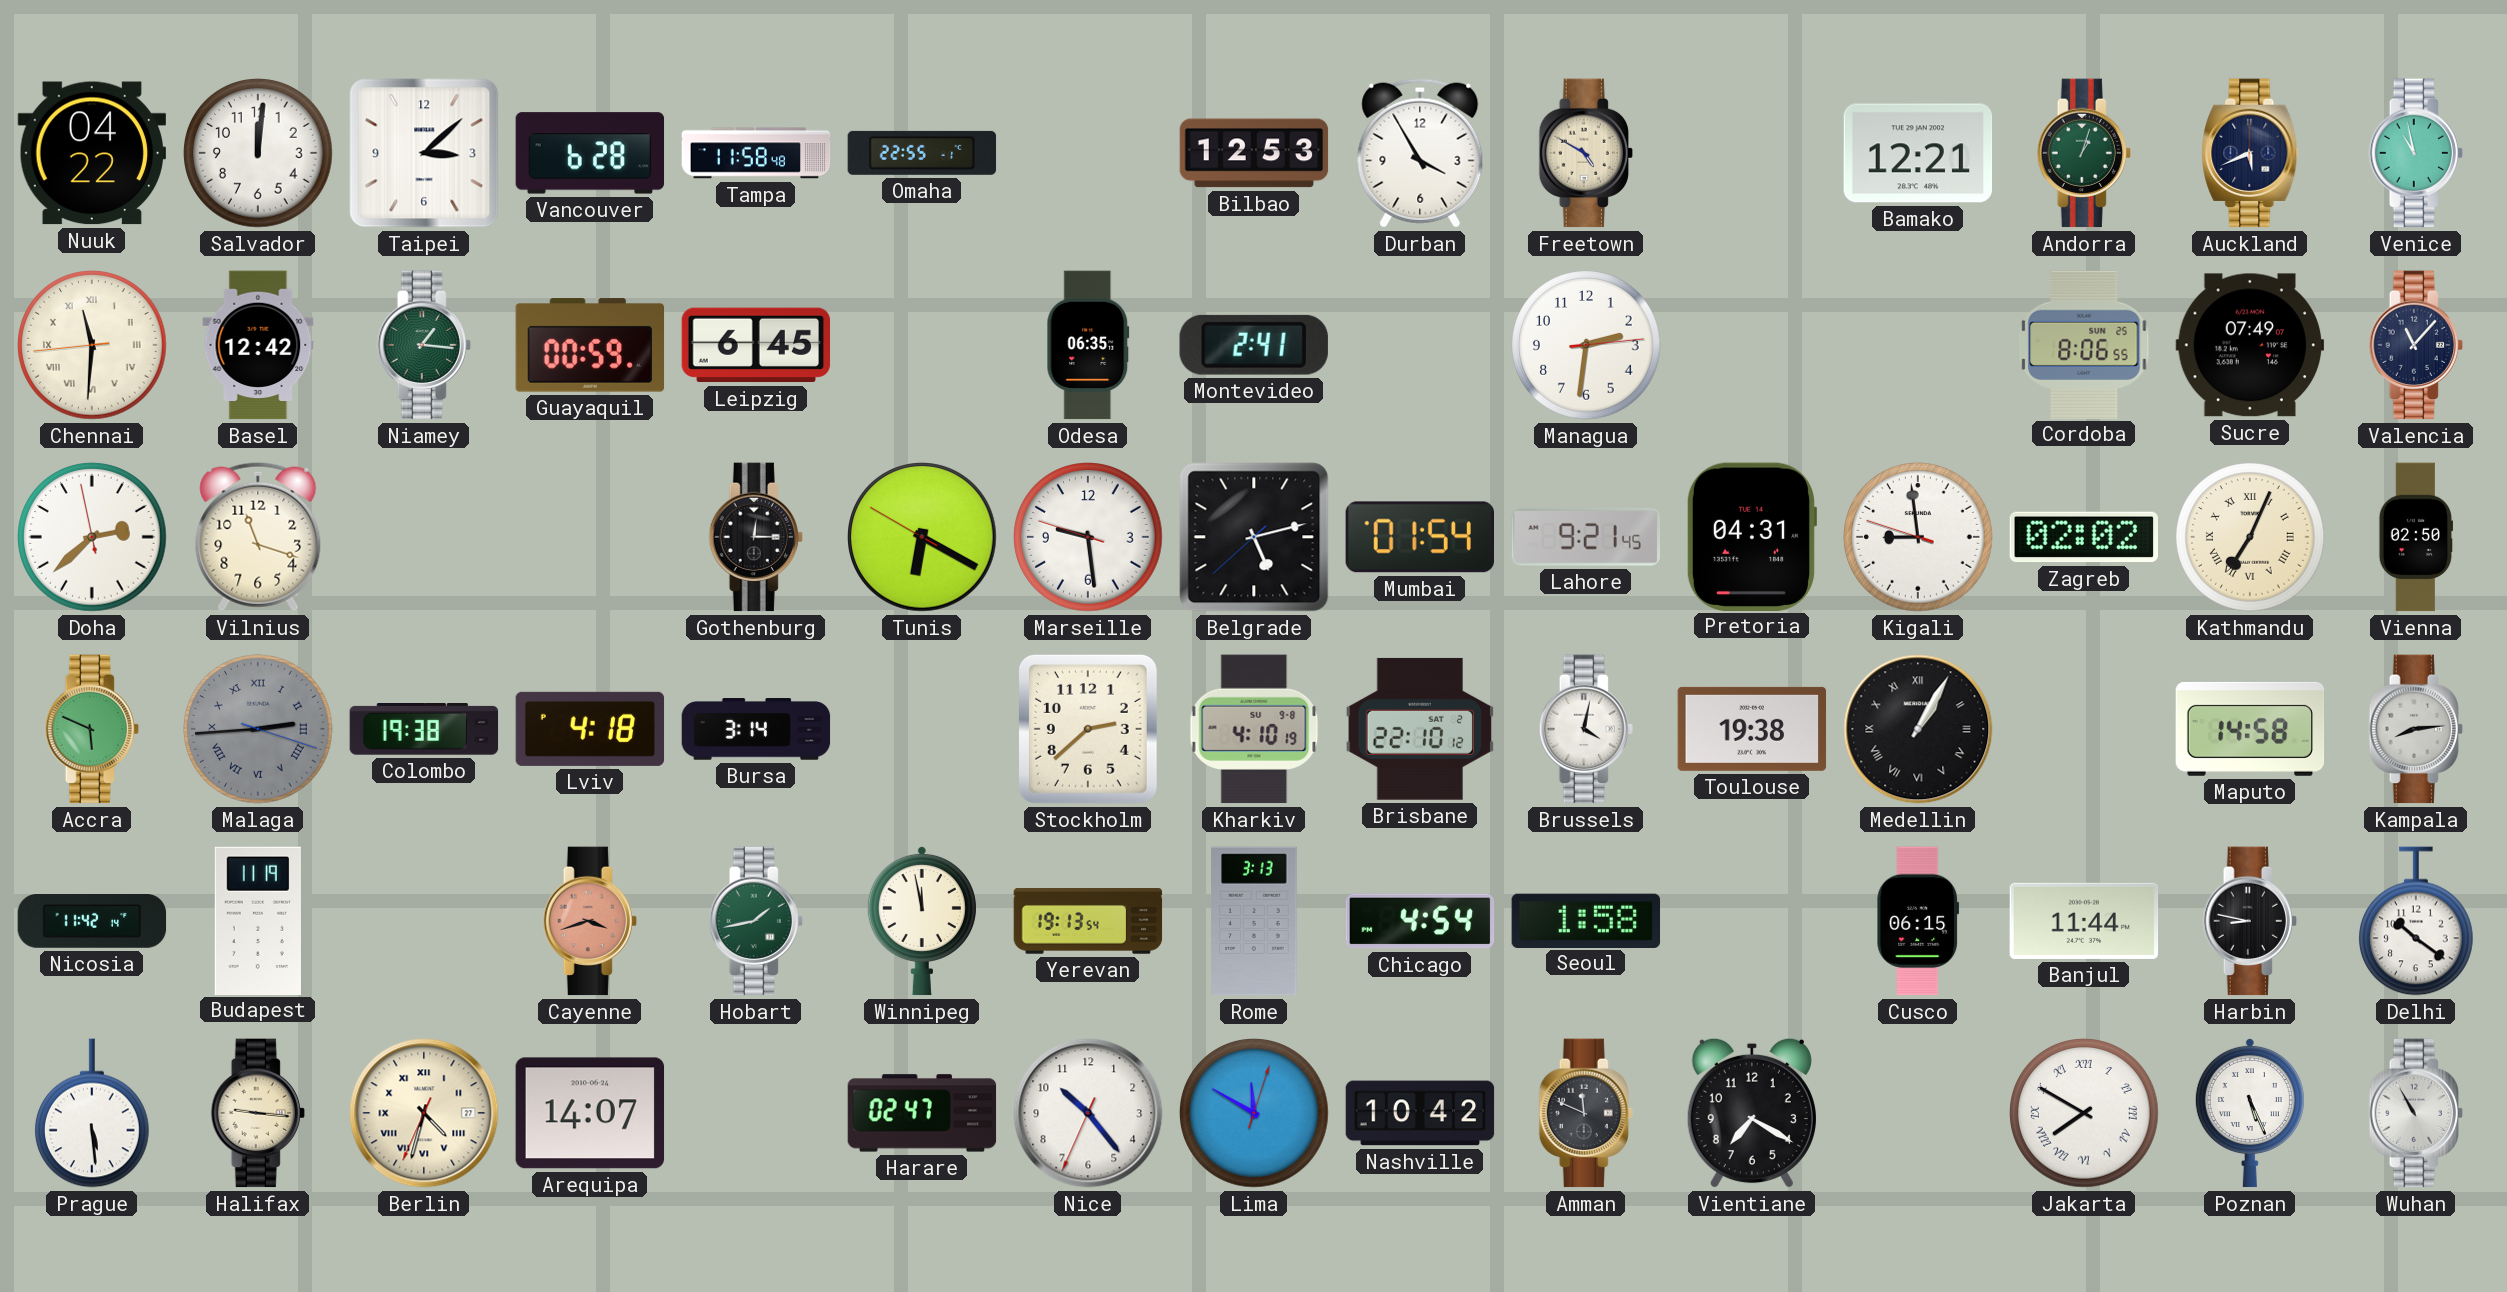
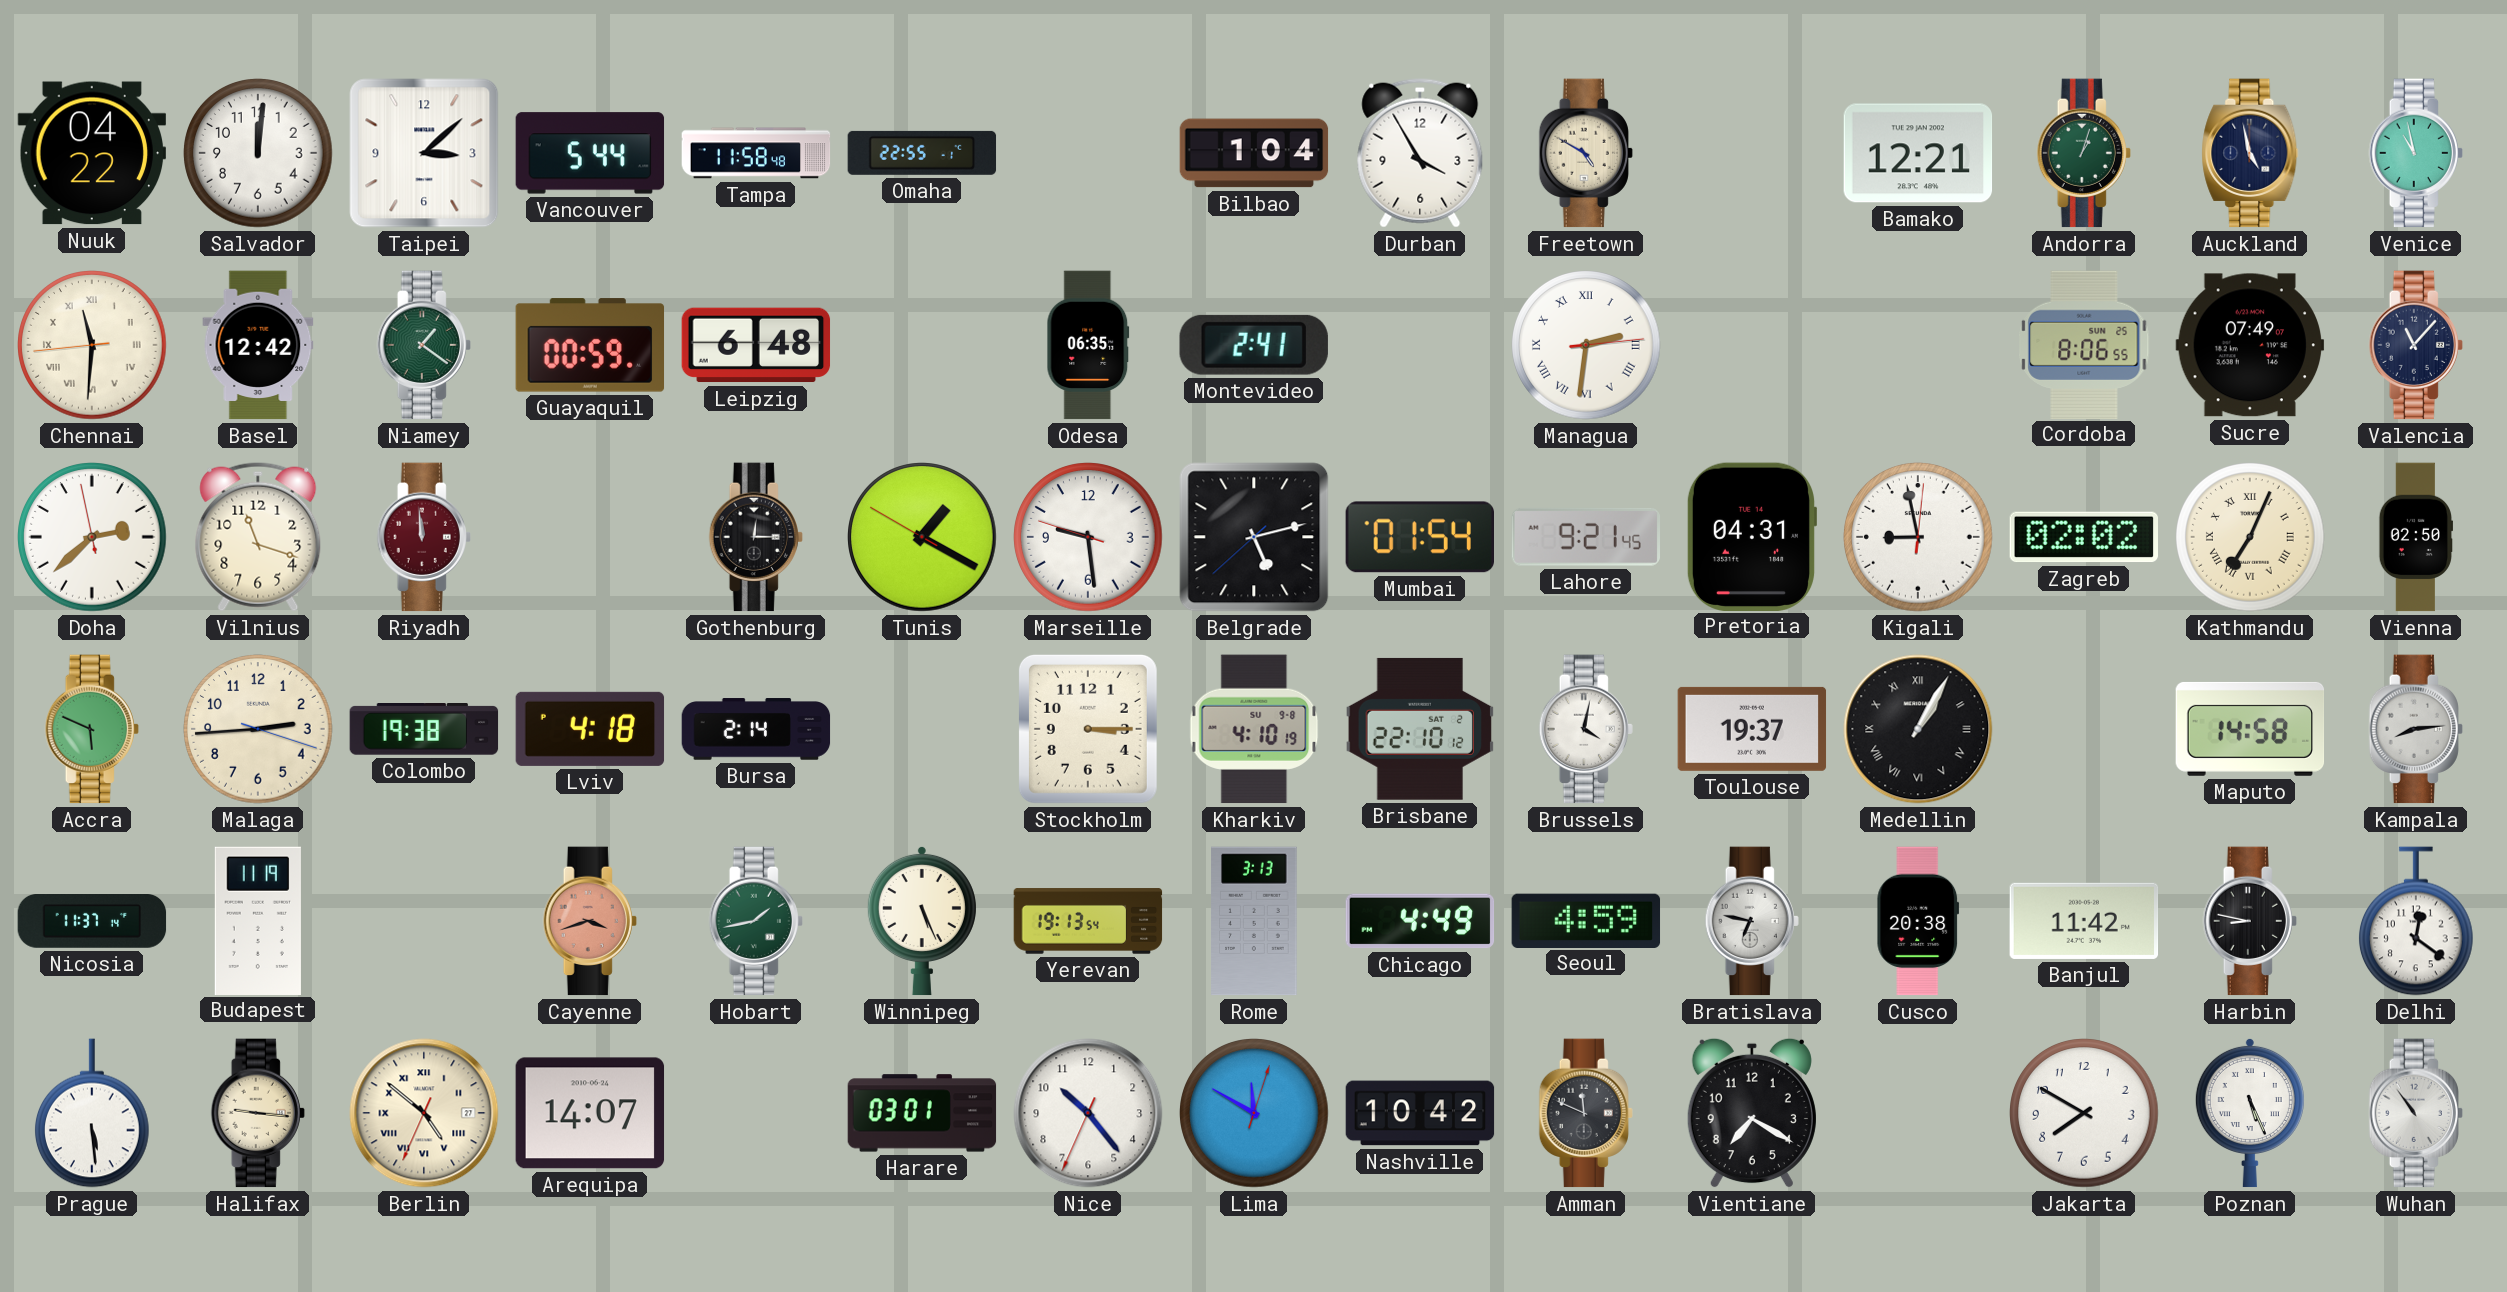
Vancouver: 6:28 -> 5:44
Bilbao: 12:53 -> 1:04
Auckland: 5:41 -> 4:58
Niamey: 1:16 -> 1:21
Leipzig: 6:45 -> 6:48
Managua numerals: Arabic -> Roman
Riyadh: none -> 11:59
Tunis: 6:19 -> 1:19
Kigali: 8:58:48 -> 8:58:01
Malaga dial: grey -> cream
Malaga numerals: Roman -> Arabic
Bursa: 3:14 -> 2:14
Stockholm: 2:38 -> 3:15
Toulouse: 19:38 -> 19:37
Nicosia: 11:42 -> 11:37
Winnipeg: 11:58 -> 5:26
Chicago: 4:54 -> 4:49
Seoul: 1:58 -> 4:59
Bratislava: none -> 6:47
Cusco: 06:15 -> 20:38
Banjul: 11:44 -> 11:42
Delhi: 10:21 -> 12:21
Berlin: 4:32 -> 4:51
Harare: 02:47 -> 03:01
Jakarta numerals: Roman -> Arabic
Wuhan: 10:55 -> 10:54
